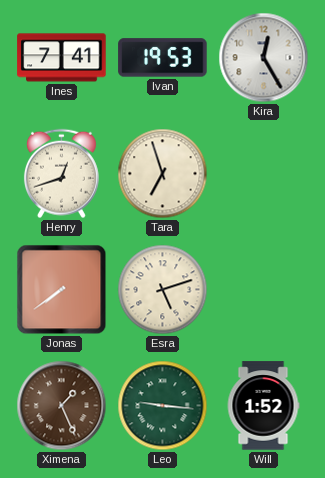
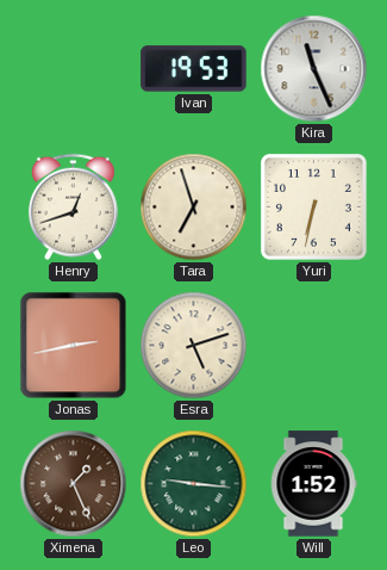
Ines: 7:41 -> none
Kira: 12:25 -> 11:26
Yuri: none -> 6:32
Jonas: 7:39 -> 2:43
